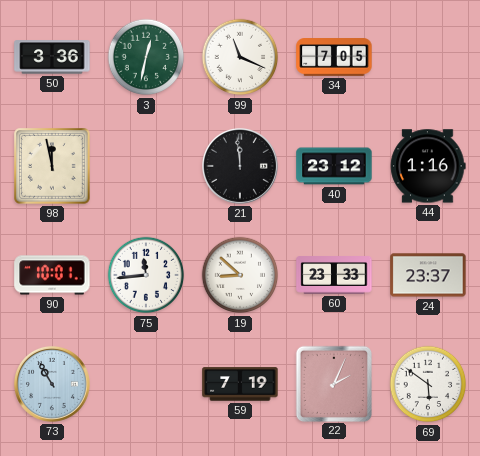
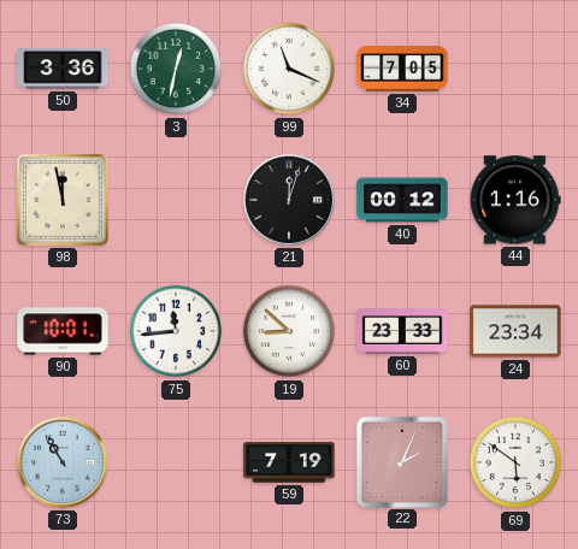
21: 11:59 -> 12:03
40: 23:12 -> 00:12
24: 23:37 -> 23:34
